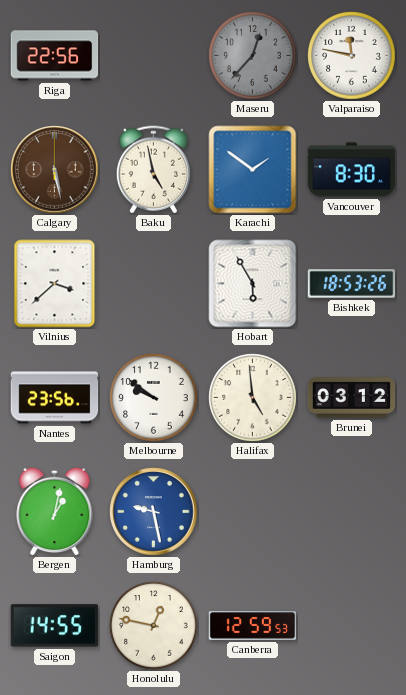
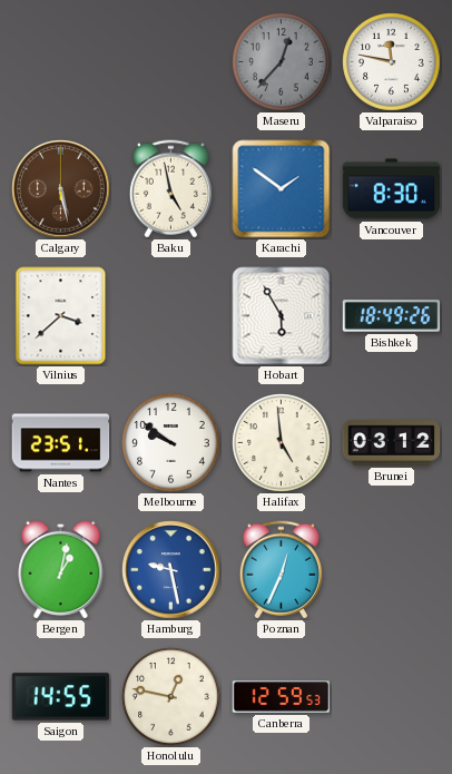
Riga: 22:56 -> none
Bishkek: 18:53 -> 18:49
Nantes: 23:56 -> 23:51
Poznan: none -> 12:34
